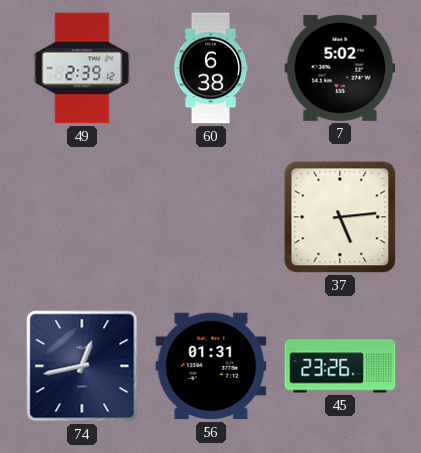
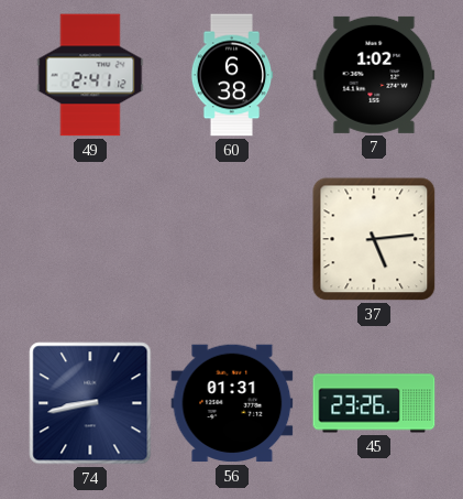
49: 2:39 -> 2:41
7: 5:02 -> 1:02
74: 12:43 -> 8:43
